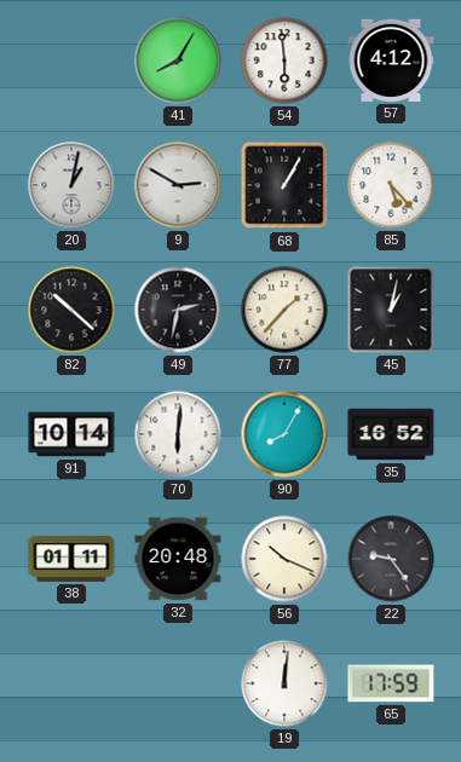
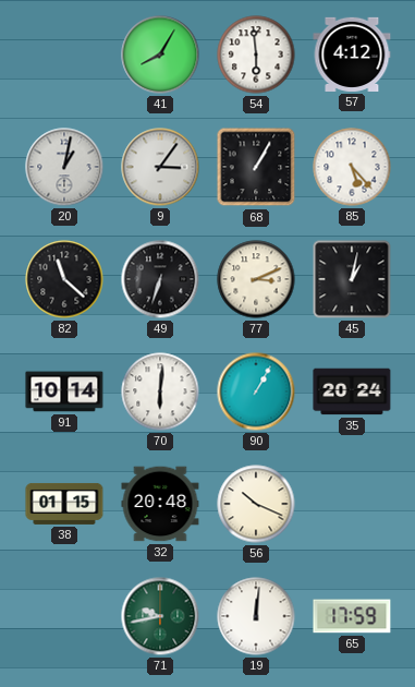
9: 2:50 -> 3:06
82: 10:22 -> 11:22
49: 2:32 -> 6:33
77: 1:37 -> 3:11
90: 8:05 -> 1:05
35: 16:52 -> 20:24
38: 01:11 -> 01:15
22: 9:24 -> none
71: none -> 9:43
